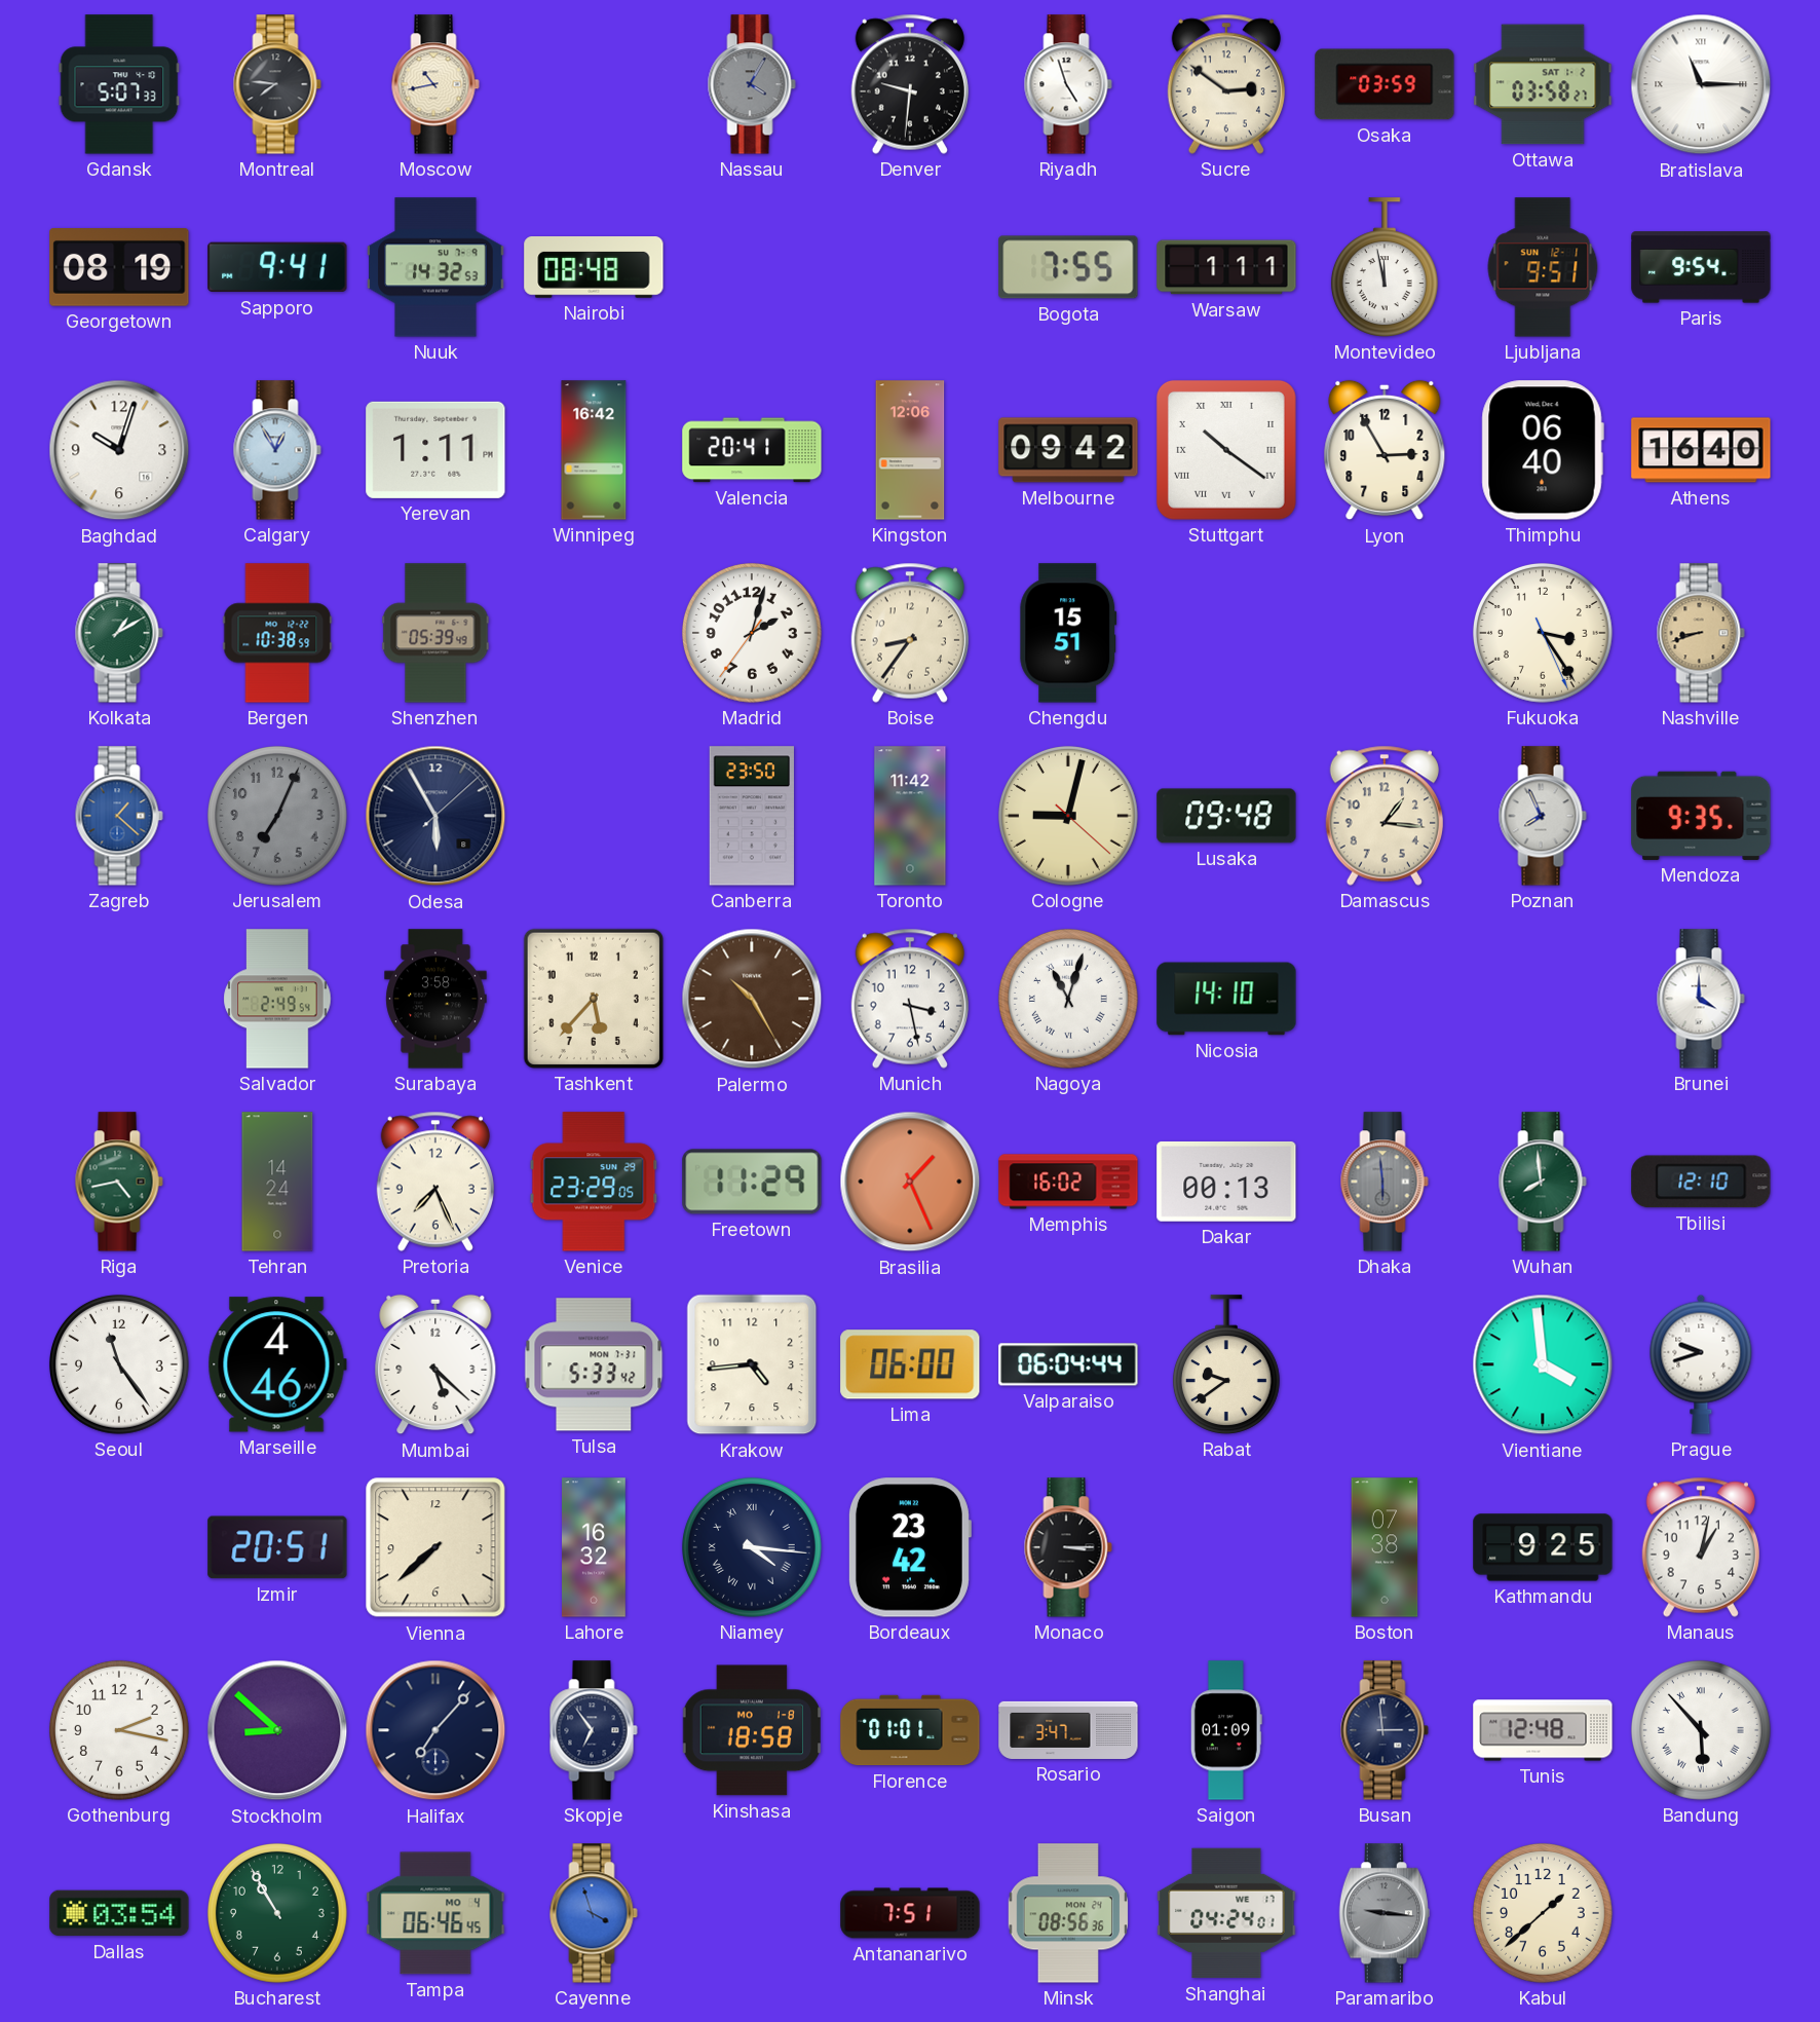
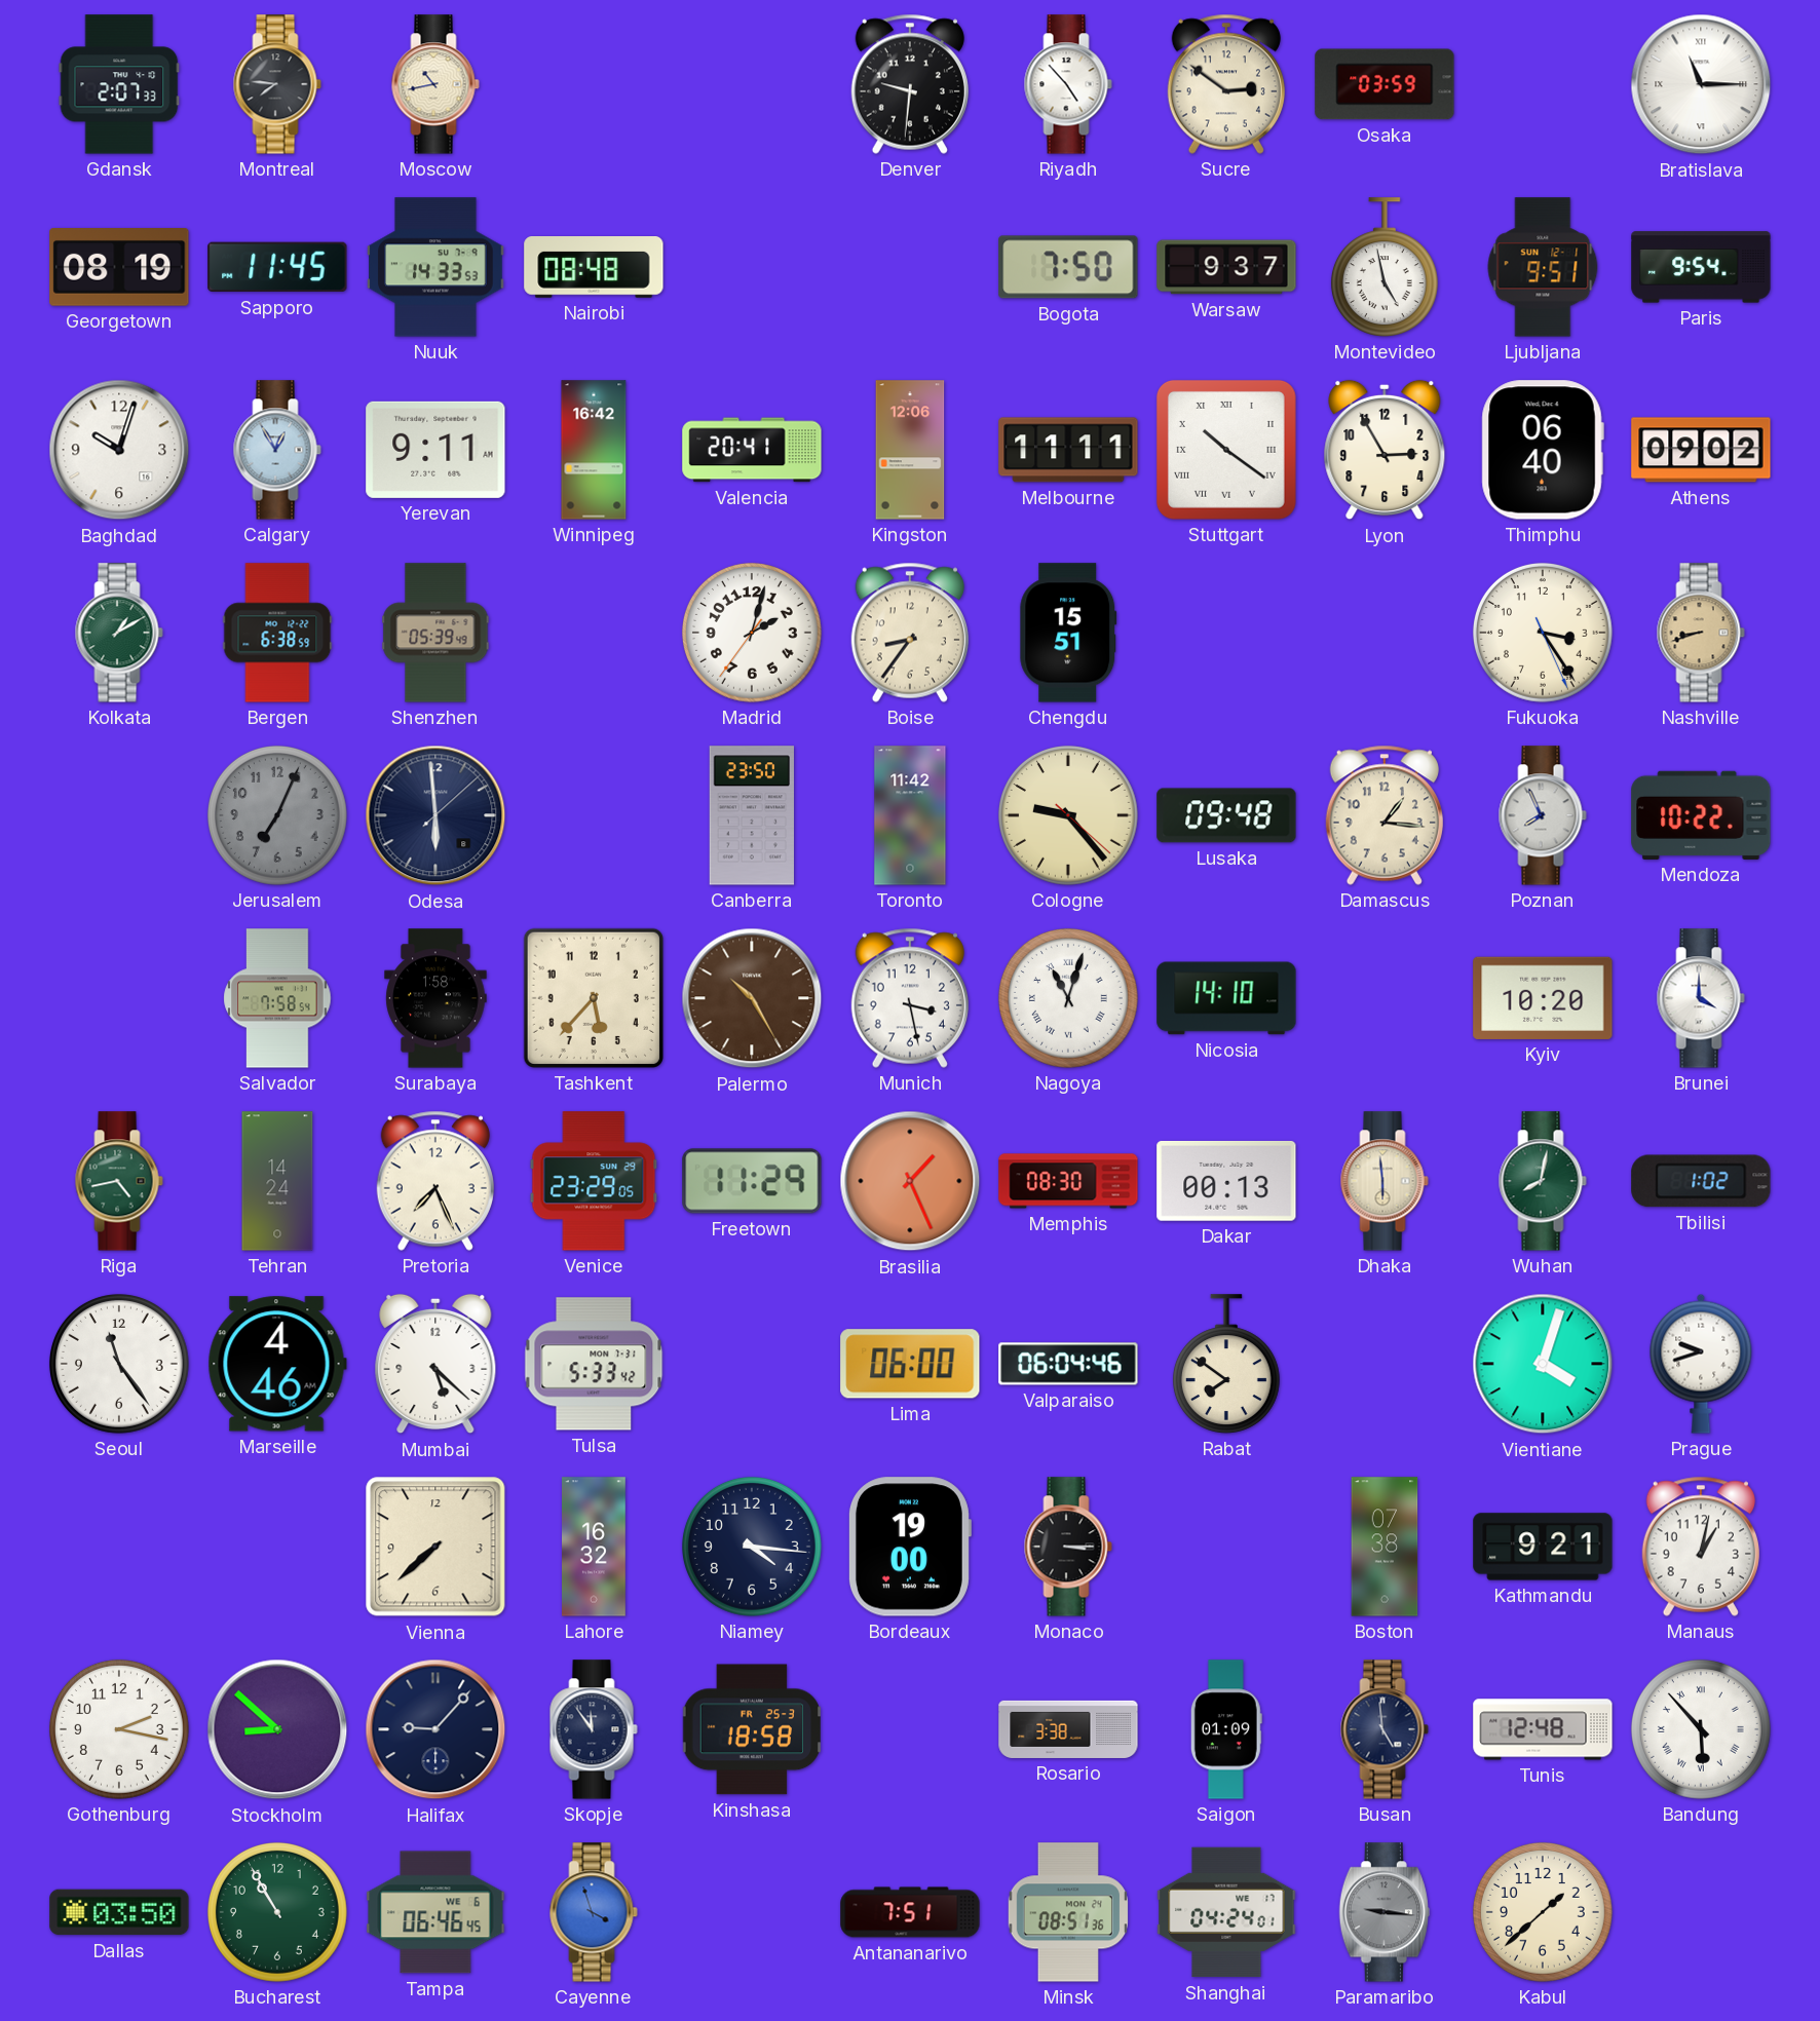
Gdansk: 5:07 -> 2:07
Nassau: 4:05 -> none
Riyadh: 4:57 -> 4:53
Ottawa: 03:58 -> none
Sapporo: 9:41 -> 11:45
Nuuk: 14:32 -> 14:33
Bogota: 7:55 -> 7:50
Warsaw: 1:11 -> 9:37
Montevideo: 11:58 -> 4:58
Yerevan: 1:11 -> 9:11
Melbourne: 09:42 -> 11:11
Athens: 16:40 -> 09:02
Bergen: 10:38 -> 6:38
Zagreb: 1:22 -> none
Odesa: 5:55 -> 5:59
Cologne: 9:02 -> 9:23
Mendoza: 9:35 -> 10:22
Salvador: 2:49 -> 7:58
Surabaya: 3:58 -> 1:58
Kyiv: none -> 10:20
Memphis: 16:02 -> 08:30
Dhaka dial: grey -> cream
Wuhan: 7:59 -> 8:02
Tbilisi: 12:10 -> 1:02
Krakow: 4:44 -> none
Valparaiso: 06:04:44 -> 06:04:46
Rabat: 9:39 -> 7:51
Vientiane: 3:59 -> 4:03
Izmir: 20:51 -> none
Niamey numerals: Roman -> Arabic
Bordeaux: 23:42 -> 19:00
Kathmandu: 9:25 -> 9:21
Halifax: 7:07 -> 9:07
Skopje: 6:54 -> 11:54
Kinshasa date: MO 1-8 -> FR 25-3
Florence: 01:01 -> none
Rosario: 3:47 -> 3:38
Busan: 2:59 -> 4:59
Dallas: 03:54 -> 03:50
Tampa date: MO 4 -> WE 6
Minsk: 08:56 -> 08:51
